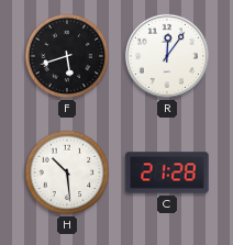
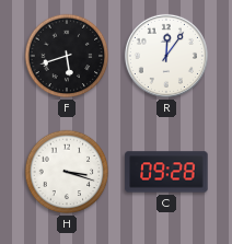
H: 10:29 -> 3:18
C: 21:28 -> 09:28
